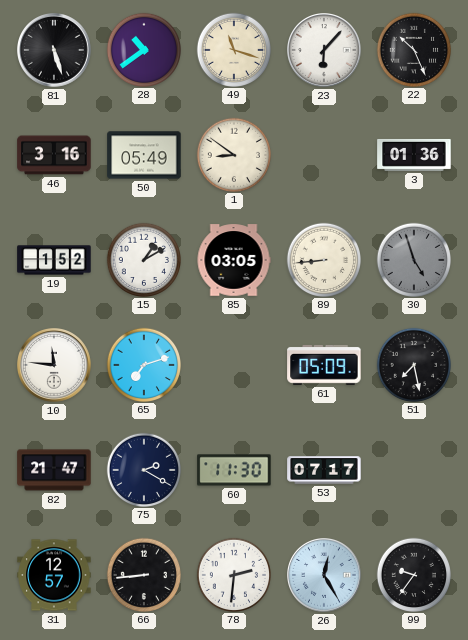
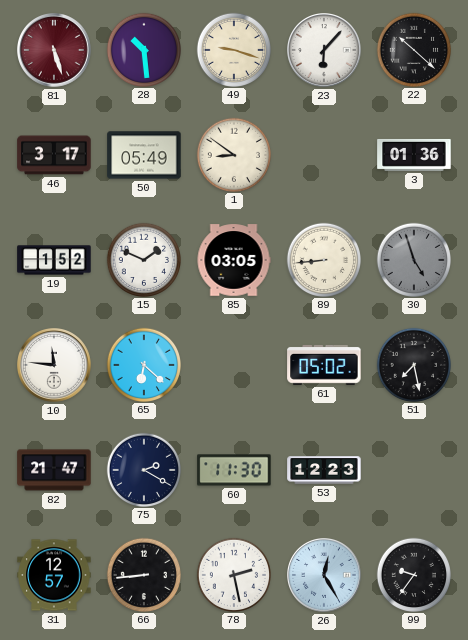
81 dial: black -> burgundy
28: 10:39 -> 10:29
49: 11:18 -> 9:18
22: 10:26 -> 10:22
46: 3:16 -> 3:17
15: 1:10 -> 1:49
65: 7:12 -> 6:22
61: 05:09 -> 05:02
53: 07:17 -> 12:23
78: 2:31 -> 2:28
